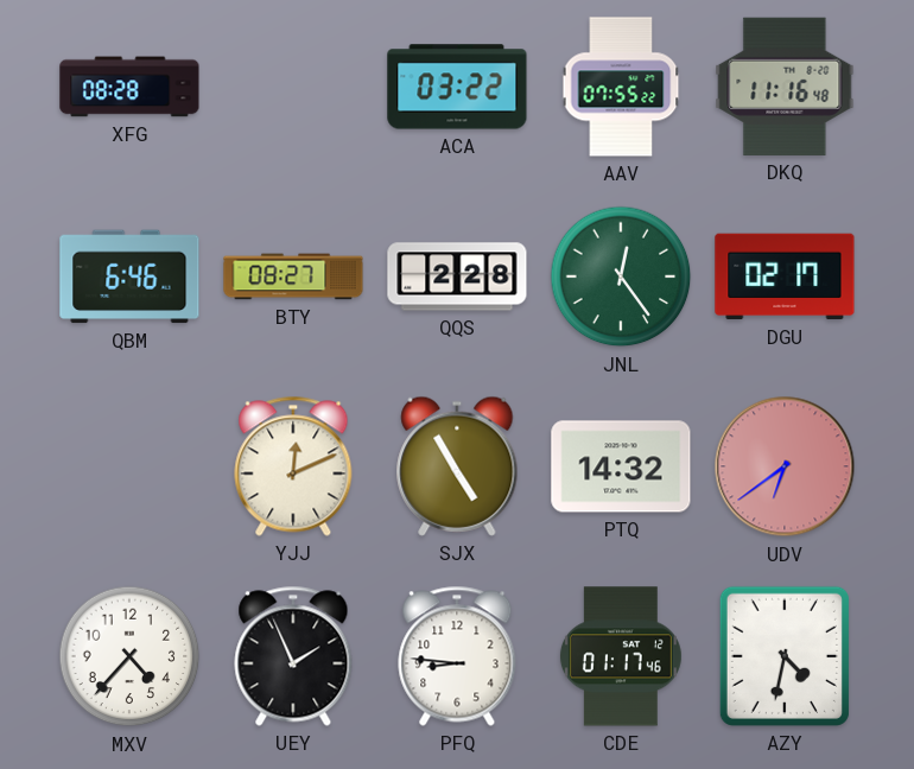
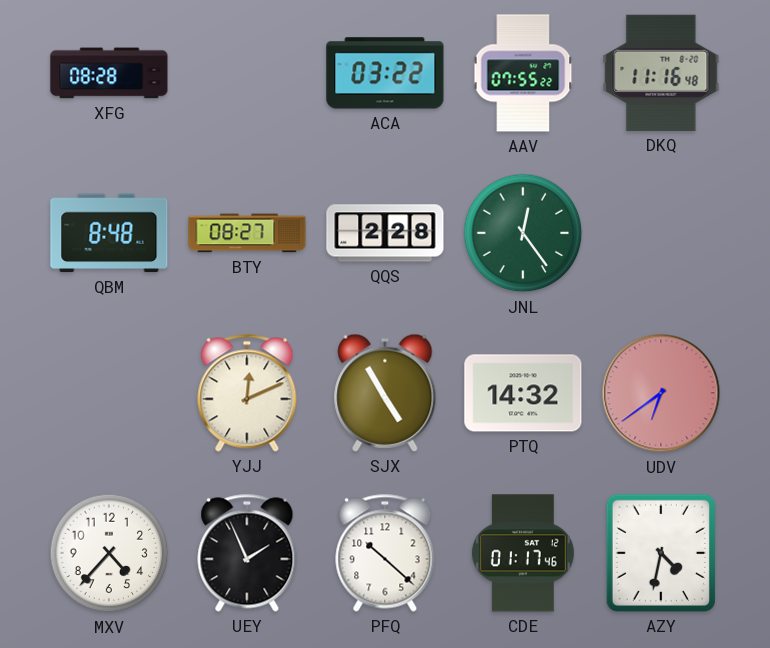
QBM: 6:46 -> 8:48
DGU: 02:17 -> none
PFQ: 8:46 -> 10:22
